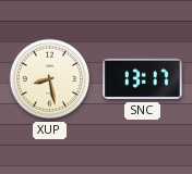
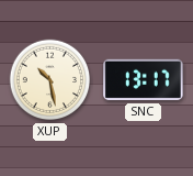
XUP: 8:28 -> 10:28
